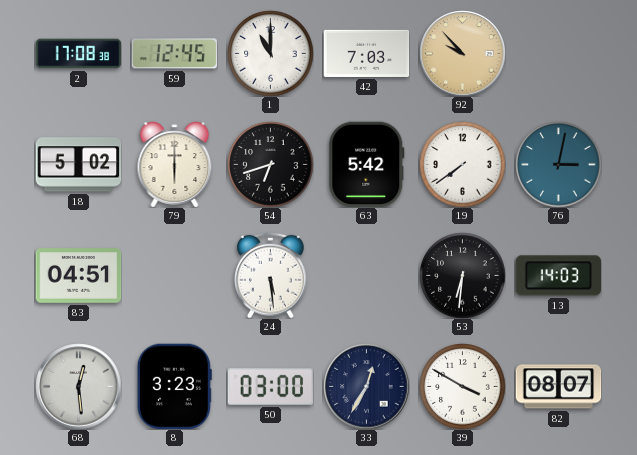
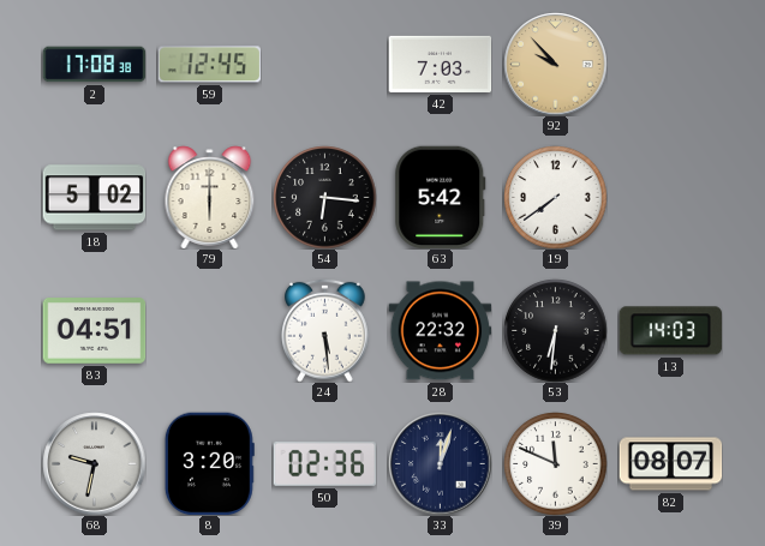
1: 11:00 -> none
54: 6:42 -> 6:16
76: 3:02 -> none
28: none -> 22:32
68: 12:29 -> 9:32
8: 3:23 -> 3:20
50: 03:00 -> 02:36
33: 12:35 -> 12:03
39: 3:50 -> 11:49
